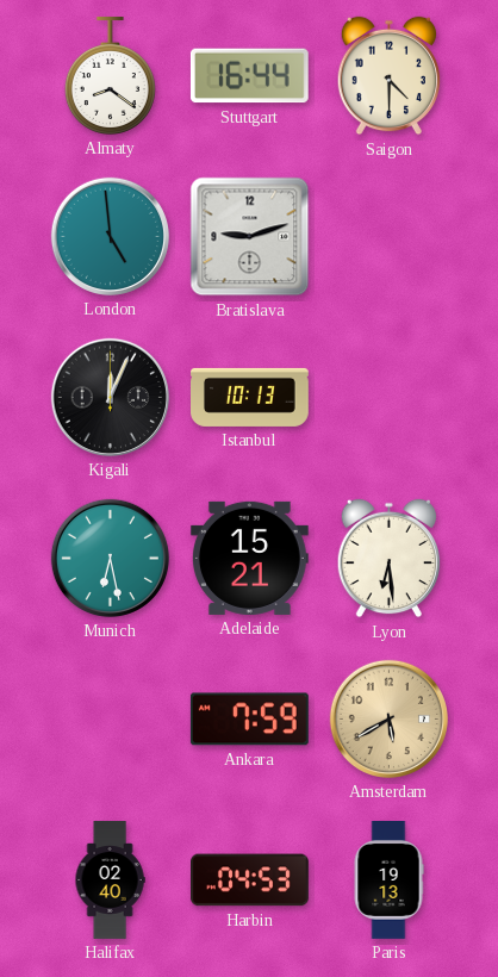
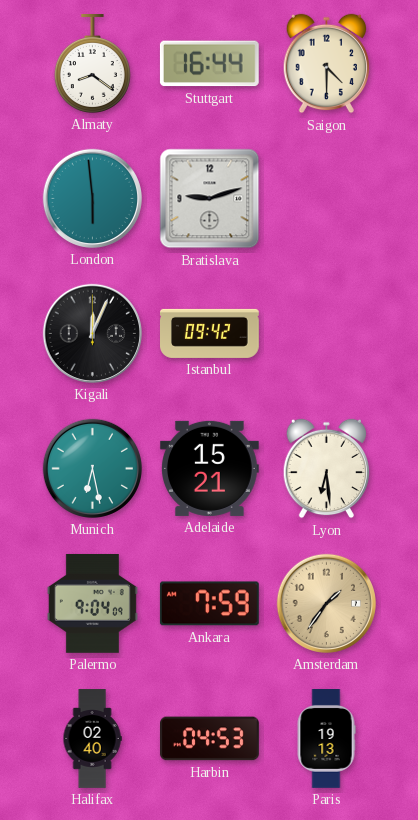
London: 4:59 -> 5:59
Istanbul: 10:13 -> 09:42
Palermo: none -> 9:04
Amsterdam: 5:40 -> 1:36
